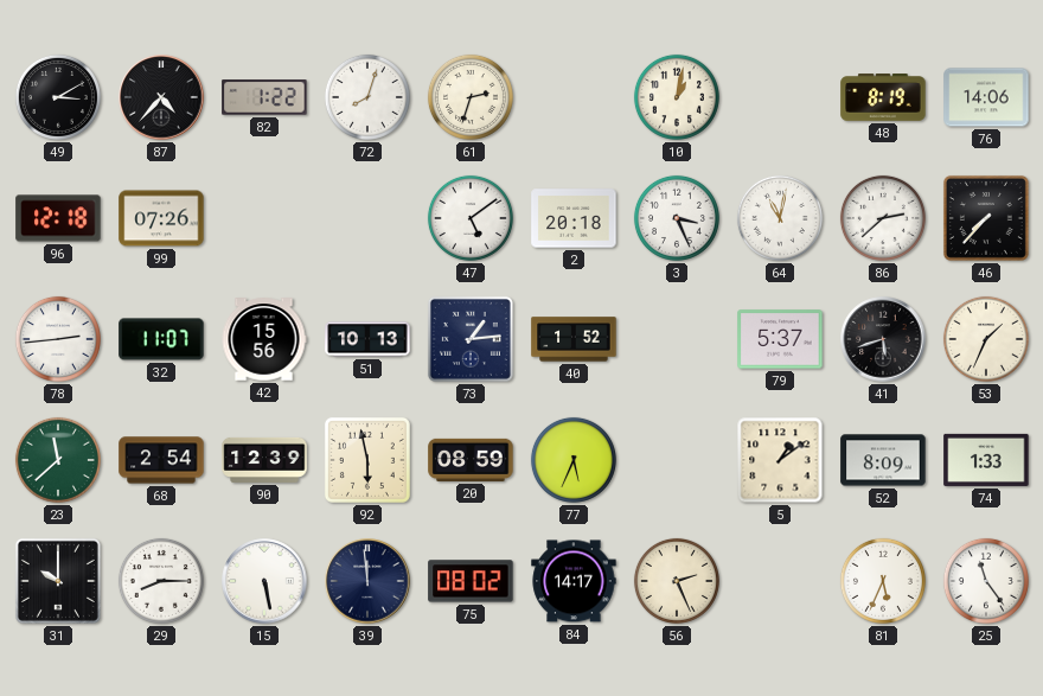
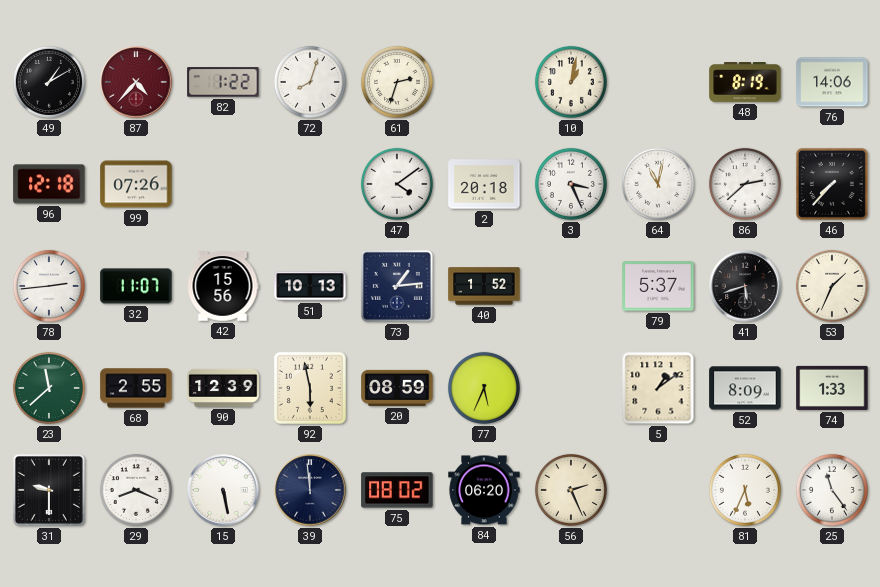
49: 3:10 -> 1:10
87 dial: black -> burgundy
47: 5:09 -> 4:09
68: 2:54 -> 2:55
31: 10:00 -> 9:30
29: 8:15 -> 8:19
84: 14:17 -> 06:20
